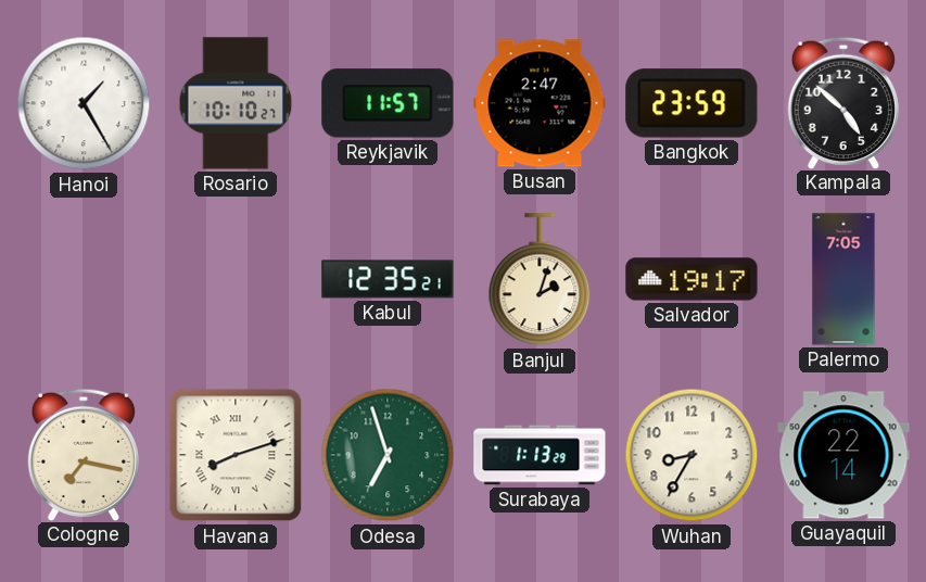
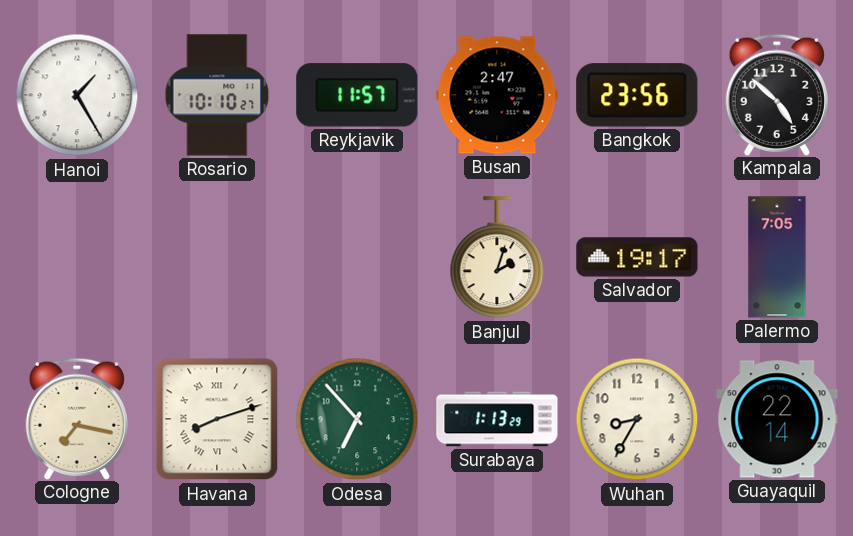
Bangkok: 23:59 -> 23:56
Kabul: 12:35 -> none
Odesa: 6:57 -> 6:53
